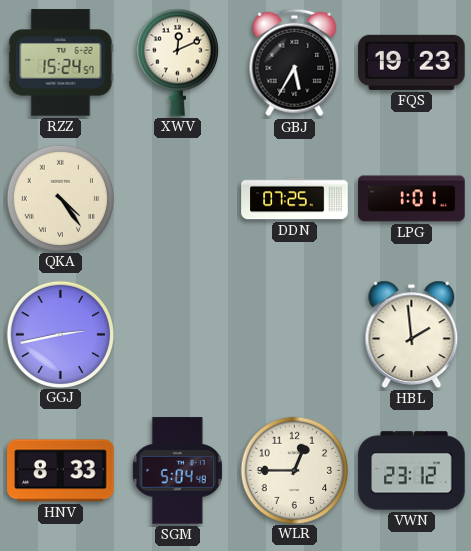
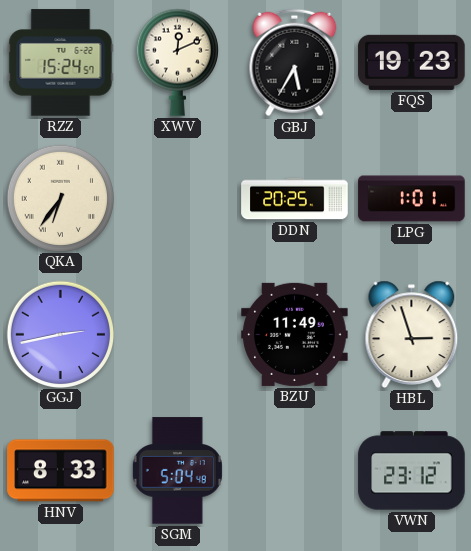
QKA: 4:24 -> 6:36
DDN: 07:25 -> 20:25
BZU: none -> 11:49
HBL: 1:59 -> 2:57
WLR: 12:45 -> none
